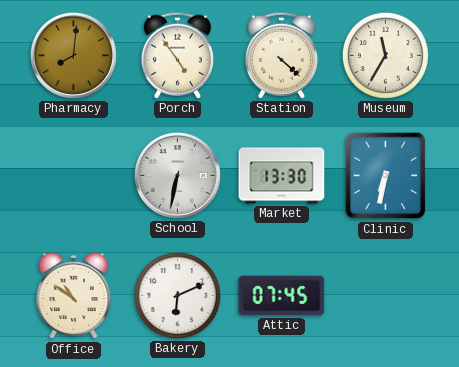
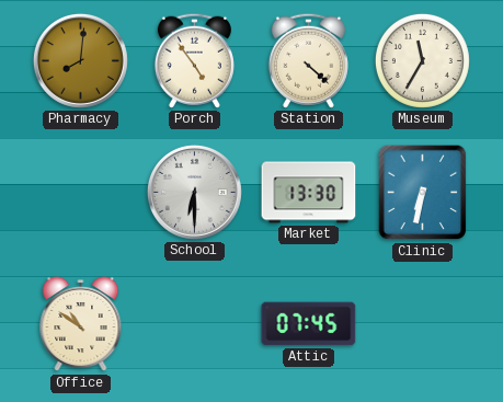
School: 6:32 -> 6:30
Bakery: 6:11 -> none
